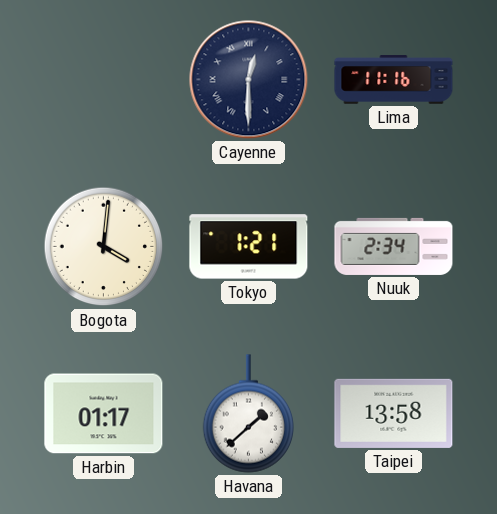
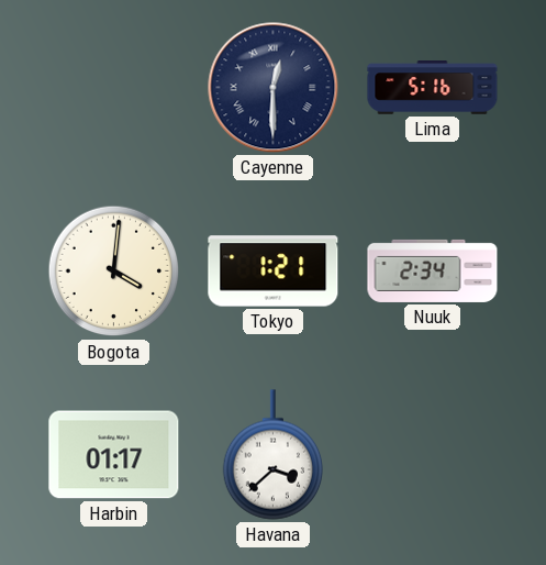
Lima: 11:16 -> 5:16
Havana: 1:38 -> 3:38
Taipei: 13:58 -> none
